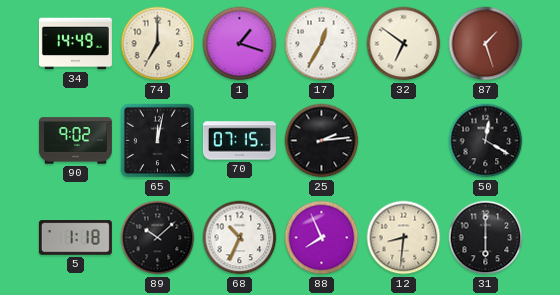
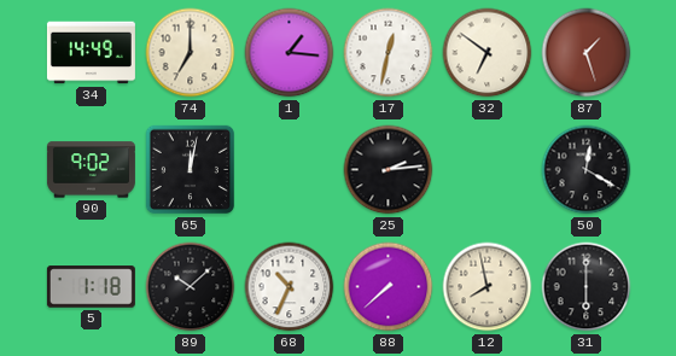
1: 1:18 -> 1:16
17: 12:35 -> 12:32
70: 07:15 -> none
88: 7:56 -> 7:38
12: 8:31 -> 7:58
